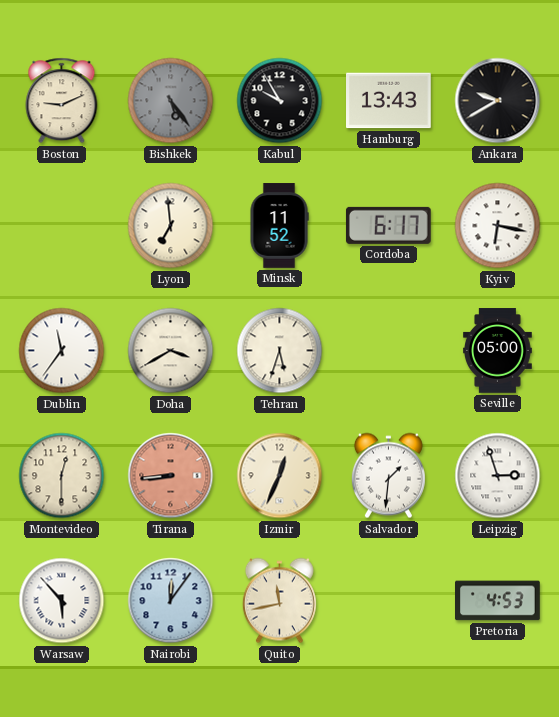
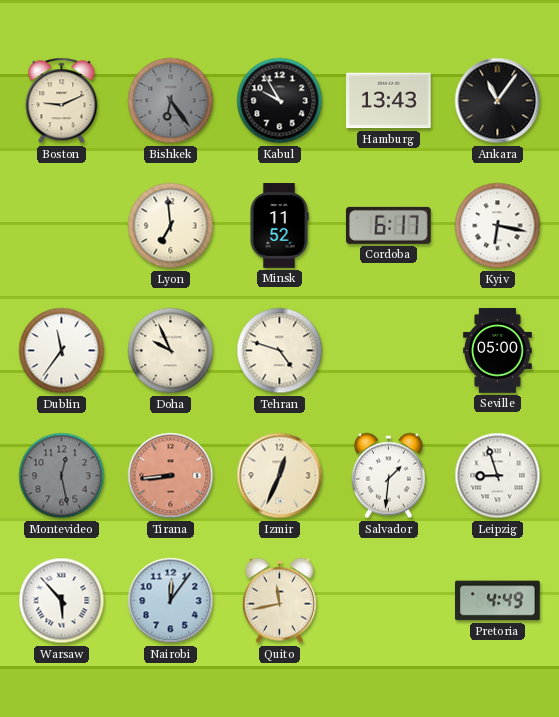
Bishkek: 5:24 -> 6:24
Ankara: 9:40 -> 11:06
Doha: 3:40 -> 9:56
Tehran: 5:33 -> 4:48
Montevideo: 12:30 -> 12:28
Montevideo dial: cream -> grey
Leipzig: 2:57 -> 8:57
Pretoria: 4:53 -> 4:49
